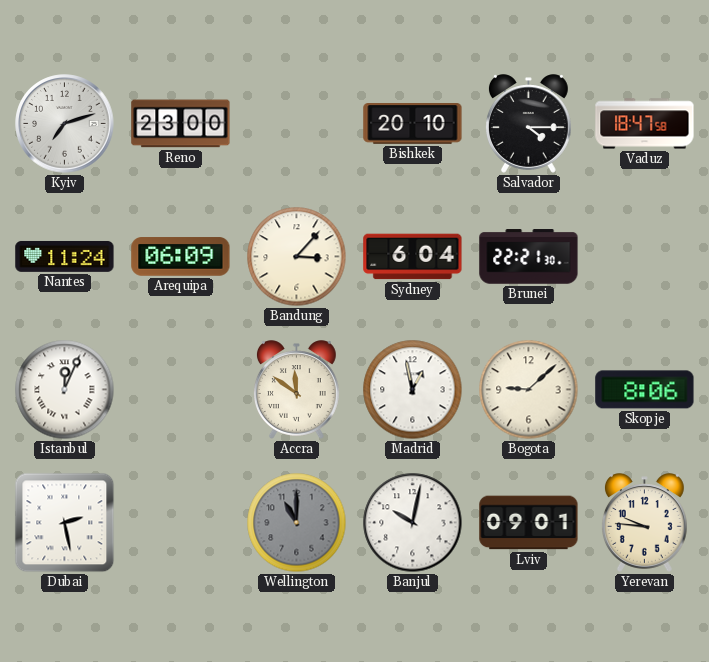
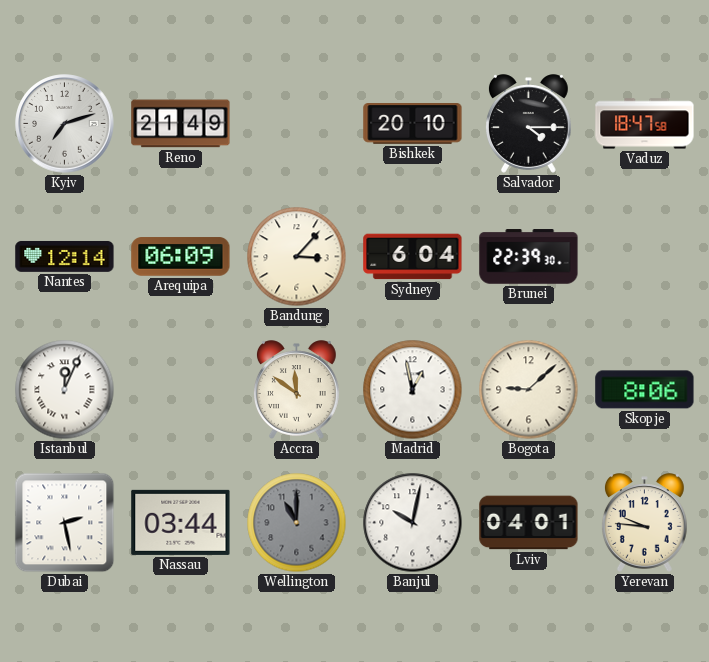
Reno: 23:00 -> 21:49
Nantes: 11:24 -> 12:14
Brunei: 22:21 -> 22:39
Nassau: none -> 03:44
Lviv: 09:01 -> 04:01
